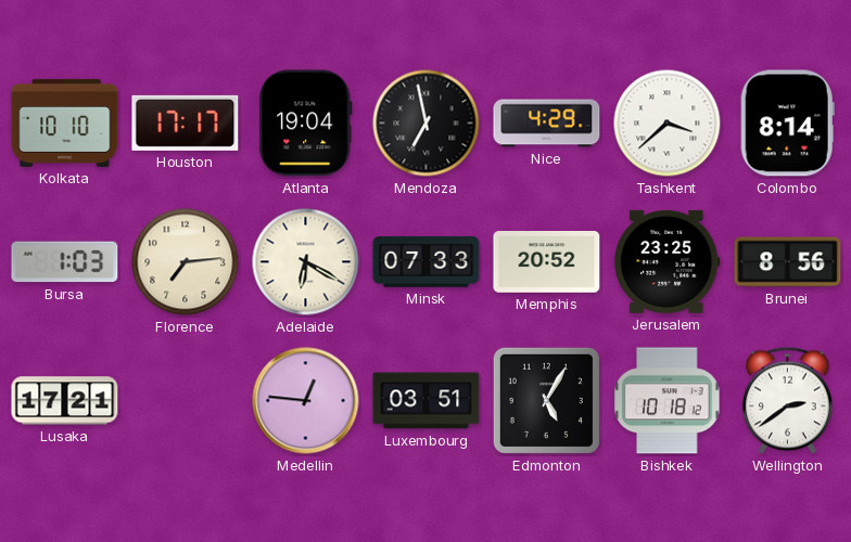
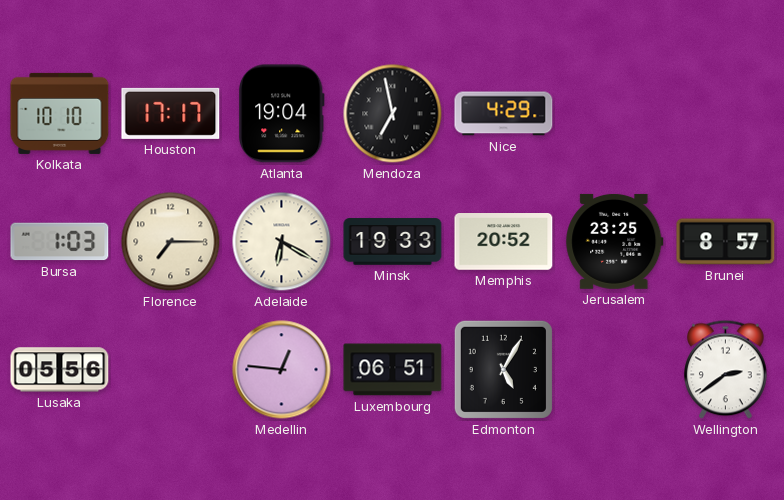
Tashkent: 3:38 -> none
Colombo: 8:14 -> none
Florence: 7:14 -> 7:15
Minsk: 07:33 -> 19:33
Brunei: 8:56 -> 8:57
Lusaka: 17:21 -> 05:56
Luxembourg: 03:51 -> 06:51
Bishkek: 10:18 -> none
